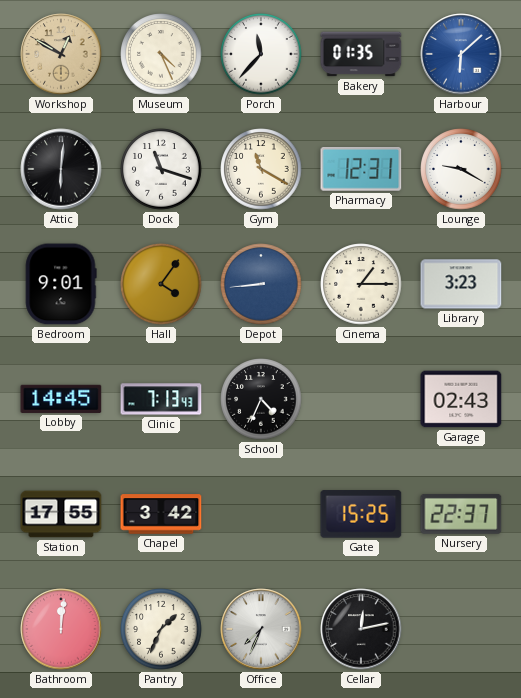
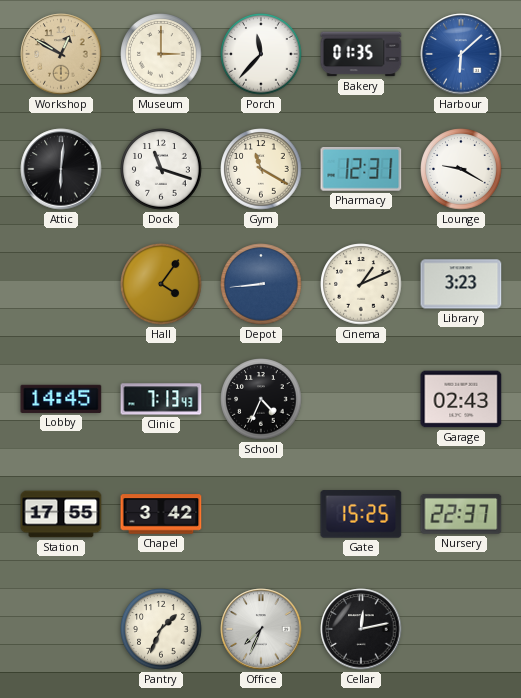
Museum: 4:26 -> 3:00
Bedroom: 9:01 -> none
Cinema: 1:15 -> 1:11
Bathroom: 12:01 -> none
